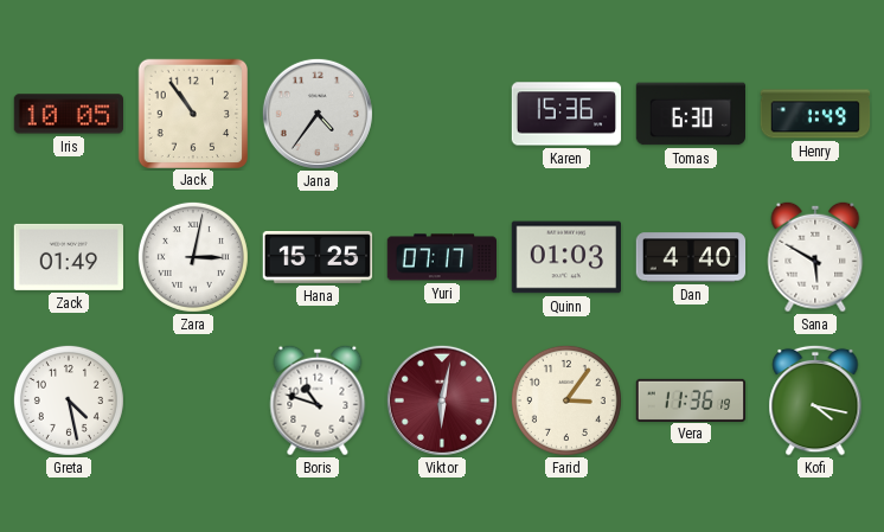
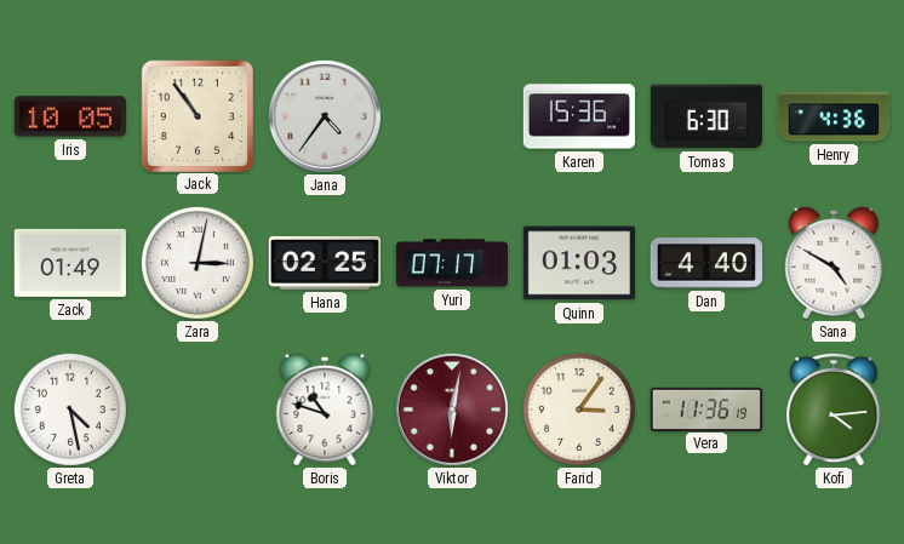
Henry: 1:49 -> 4:36
Hana: 15:25 -> 02:25
Sana: 5:50 -> 4:50
Kofi: 4:17 -> 4:14
